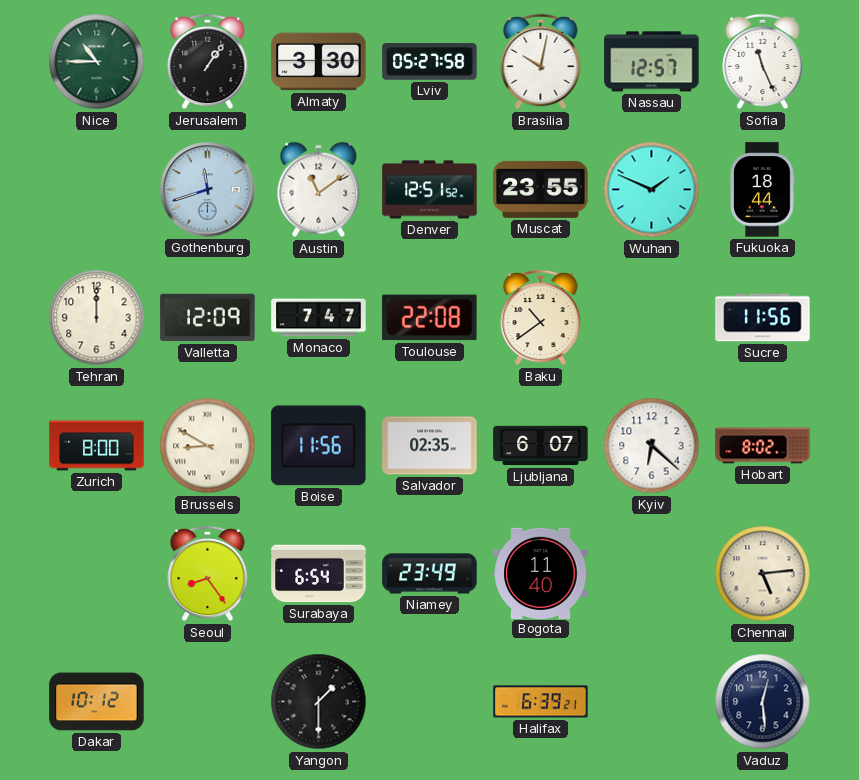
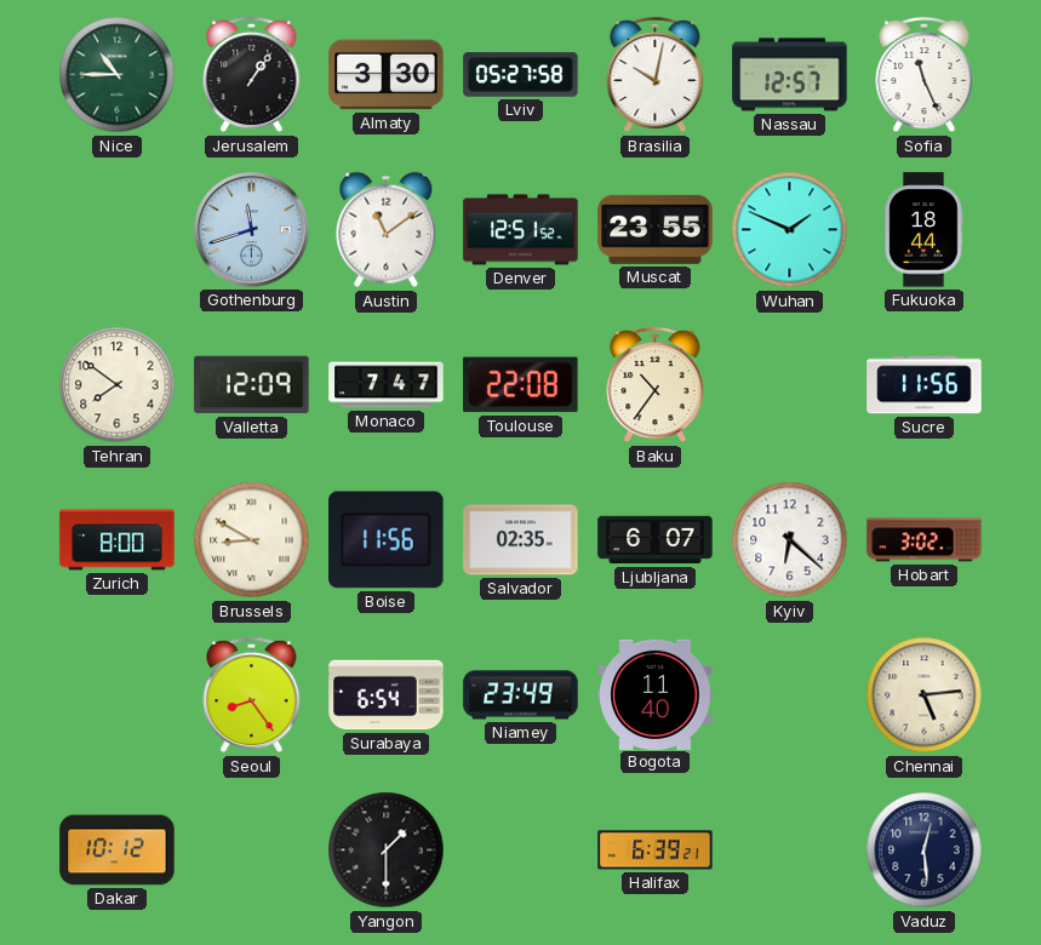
Tehran: 12:00 -> 7:51
Baku: 10:39 -> 10:36
Hobart: 8:02 -> 3:02
